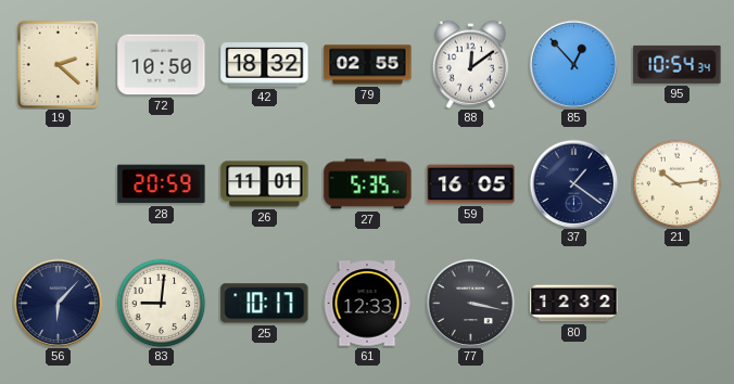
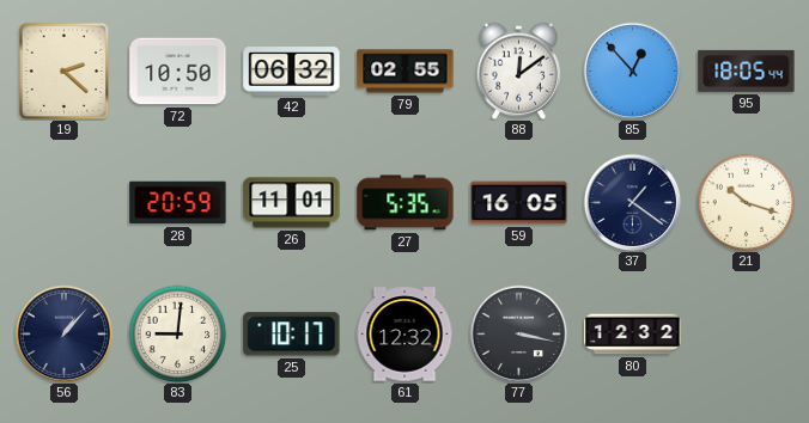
42: 18:32 -> 06:32
95: 10:54 -> 18:05
21: 10:14 -> 10:18
56: 6:07 -> 1:07
61: 12:33 -> 12:32
